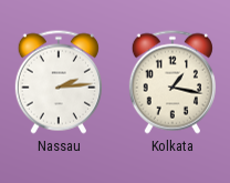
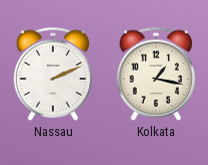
Nassau: 2:14 -> 2:11
